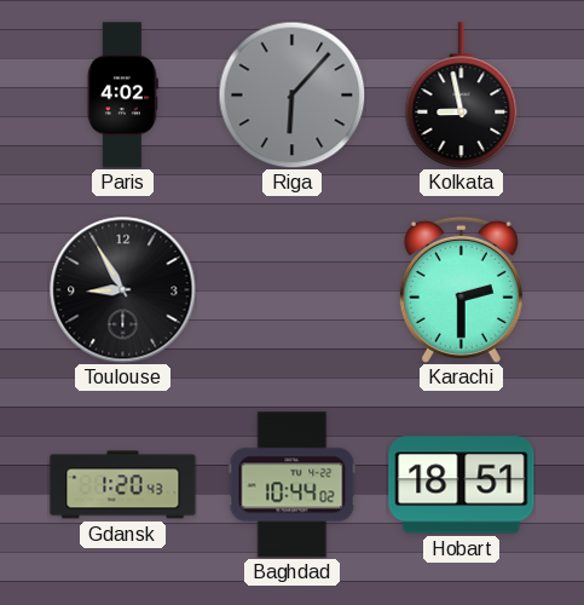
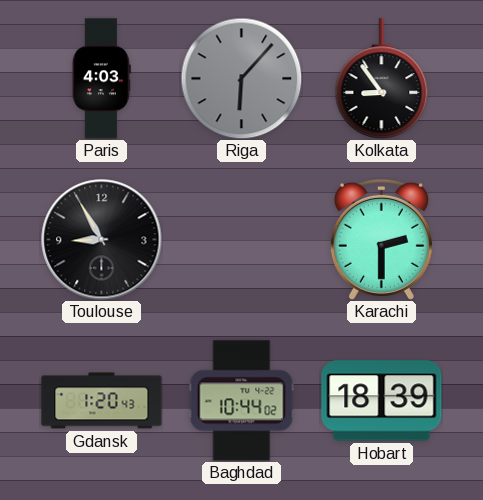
Paris: 4:02 -> 4:03
Kolkata: 8:58 -> 8:54
Hobart: 18:51 -> 18:39
